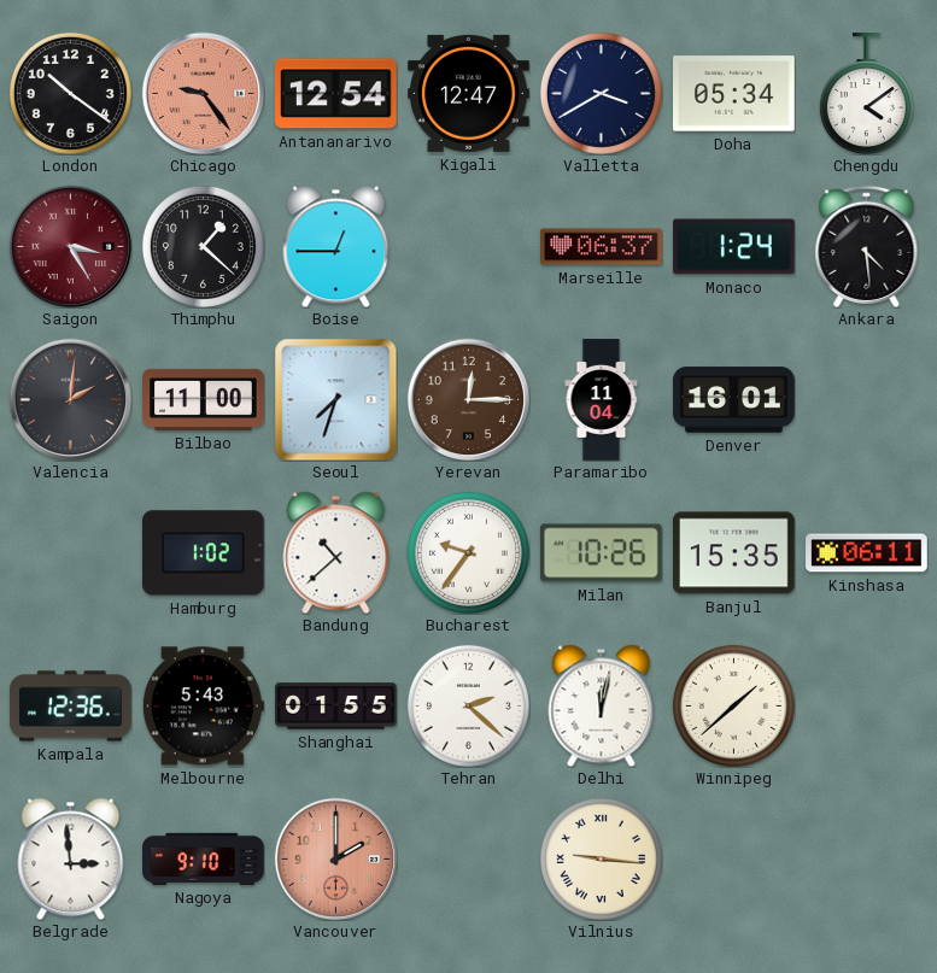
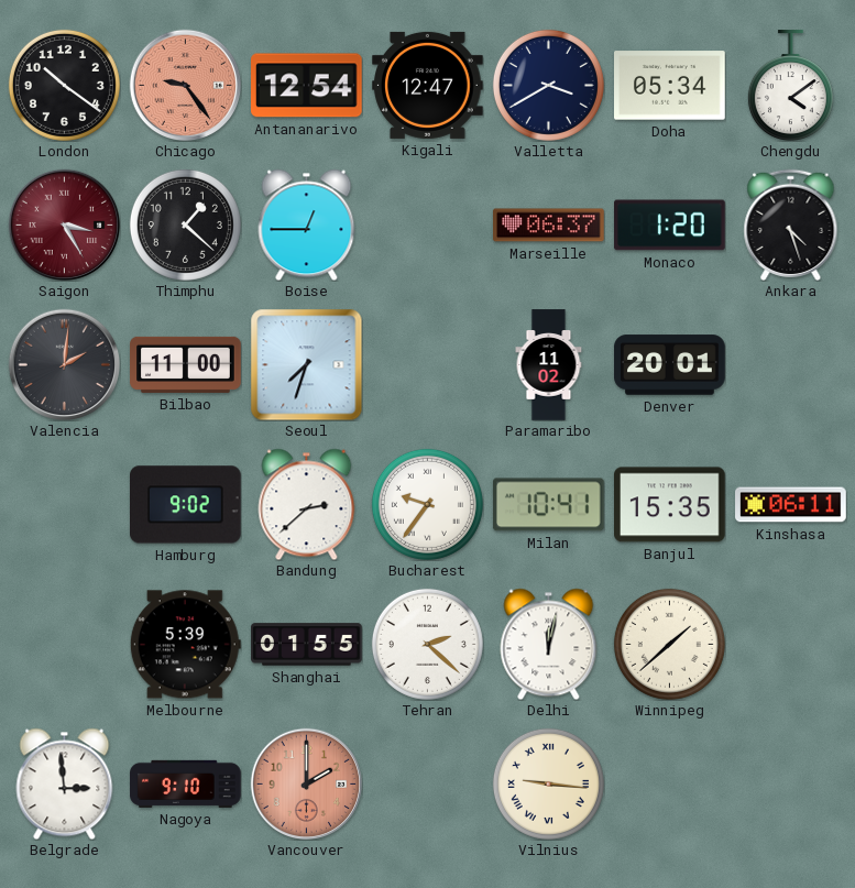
Monaco: 1:24 -> 1:20
Ankara: 4:29 -> 4:27
Yerevan: 12:15 -> none
Paramaribo: 11:04 -> 11:02
Denver: 16:01 -> 20:01
Hamburg: 1:02 -> 9:02
Bandung: 10:38 -> 2:38
Milan: 10:26 -> 10:41
Kampala: 12:36 -> none
Melbourne: 5:43 -> 5:39
